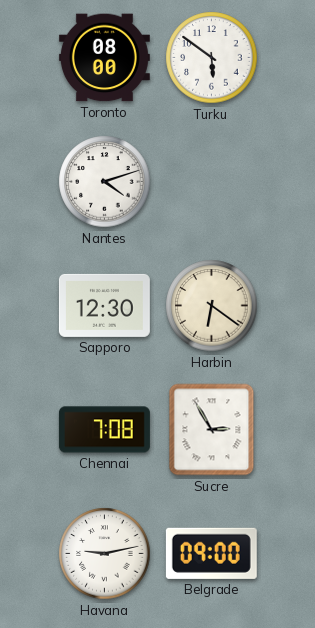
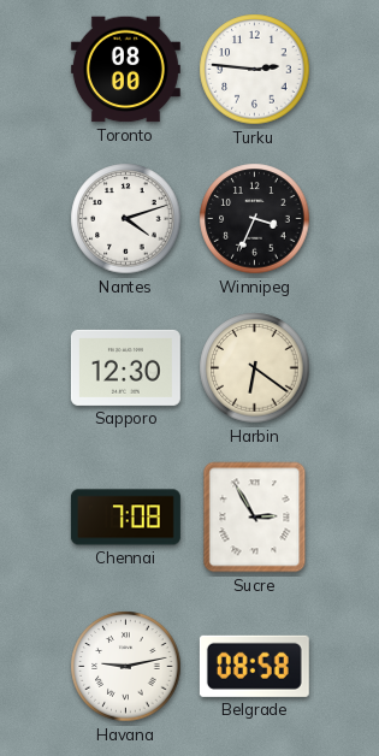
Turku: 5:51 -> 2:46
Winnipeg: none -> 3:34
Belgrade: 09:00 -> 08:58
